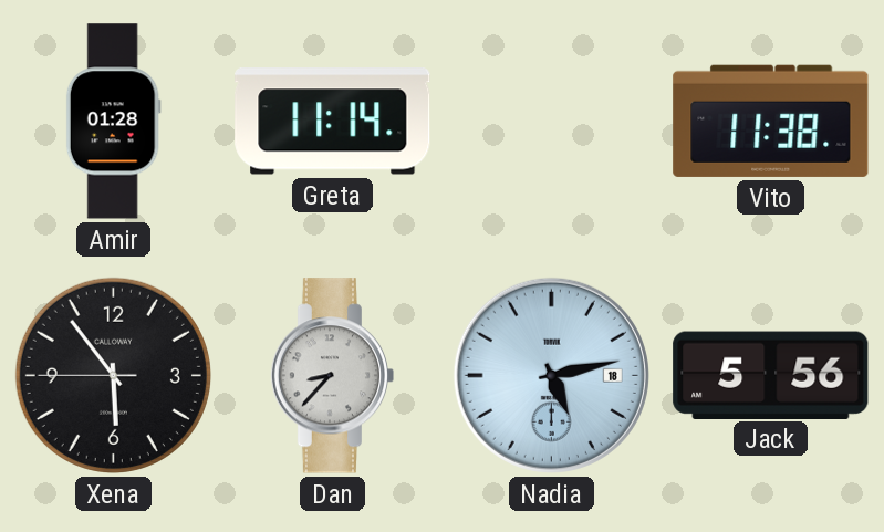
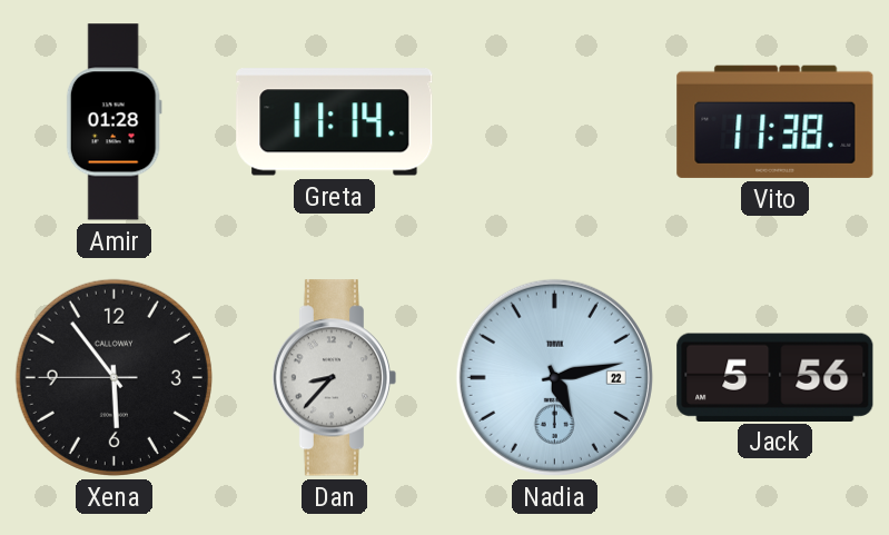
Nadia date: 18 -> 22
